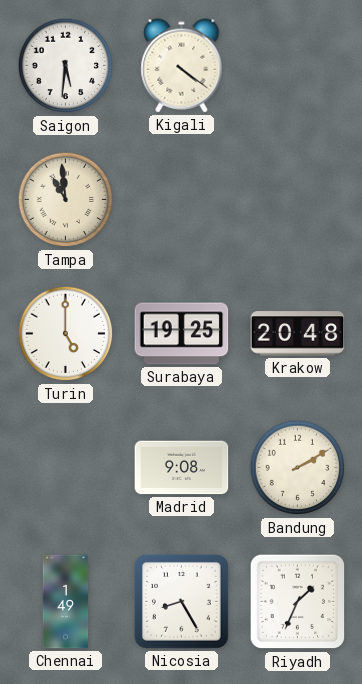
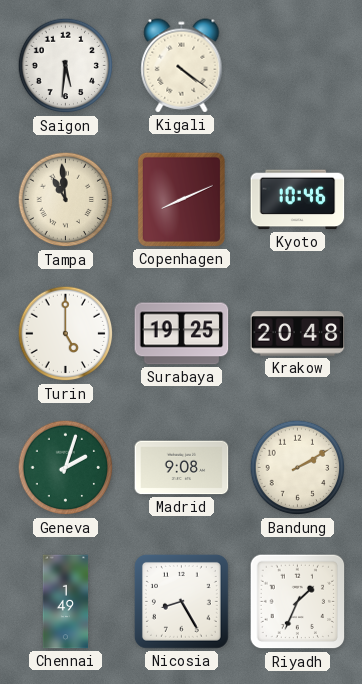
Copenhagen: none -> 8:11
Kyoto: none -> 10:46
Geneva: none -> 2:03
